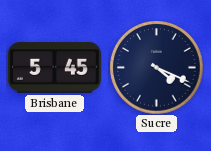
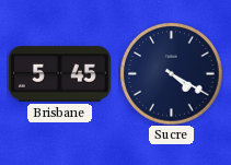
Sucre: 4:19 -> 4:20
